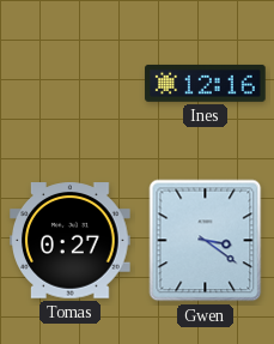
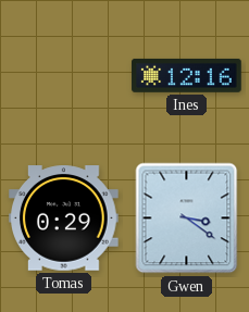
Tomas: 0:27 -> 0:29
